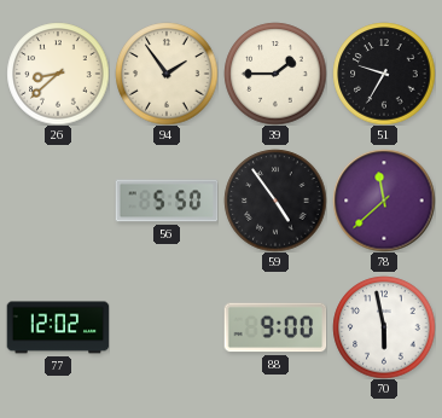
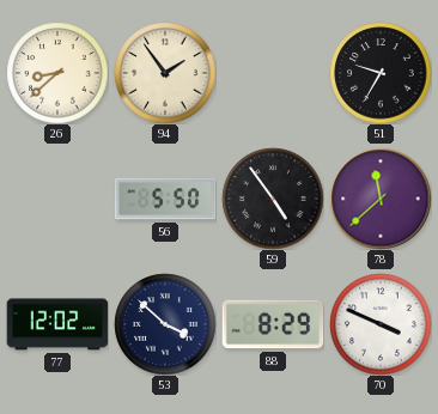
39: 1:45 -> none
53: none -> 3:52
88: 9:00 -> 8:29
70: 5:58 -> 3:49
